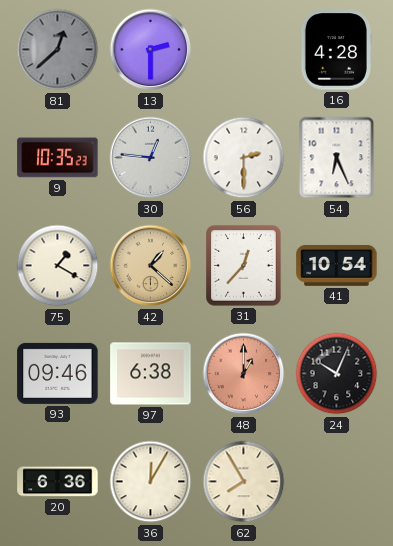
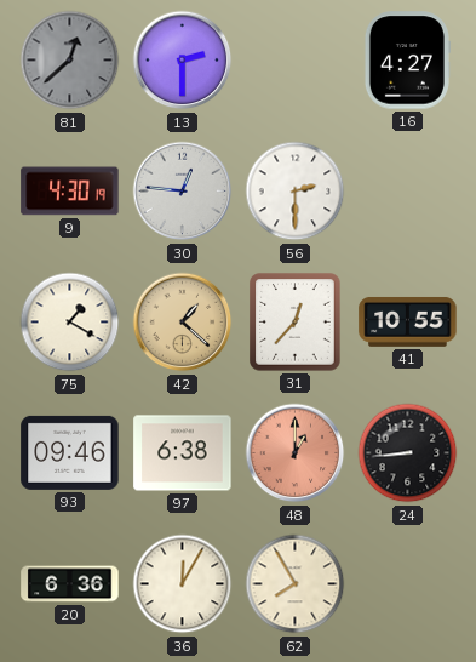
16: 4:28 -> 4:27
9: 10:35 -> 4:30
54: 6:26 -> none
41: 10:54 -> 10:55
24: 10:04 -> 8:44
